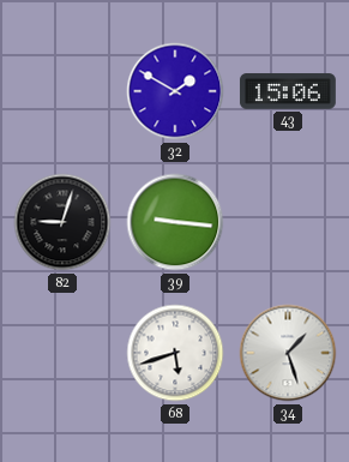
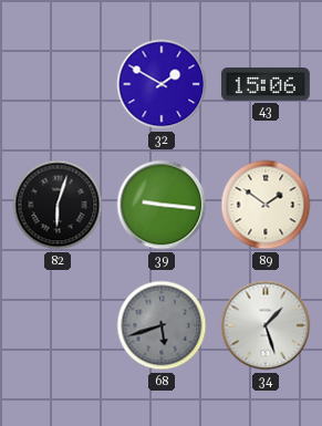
82: 9:03 -> 6:03
89: none -> 1:51
68 dial: white -> grey
